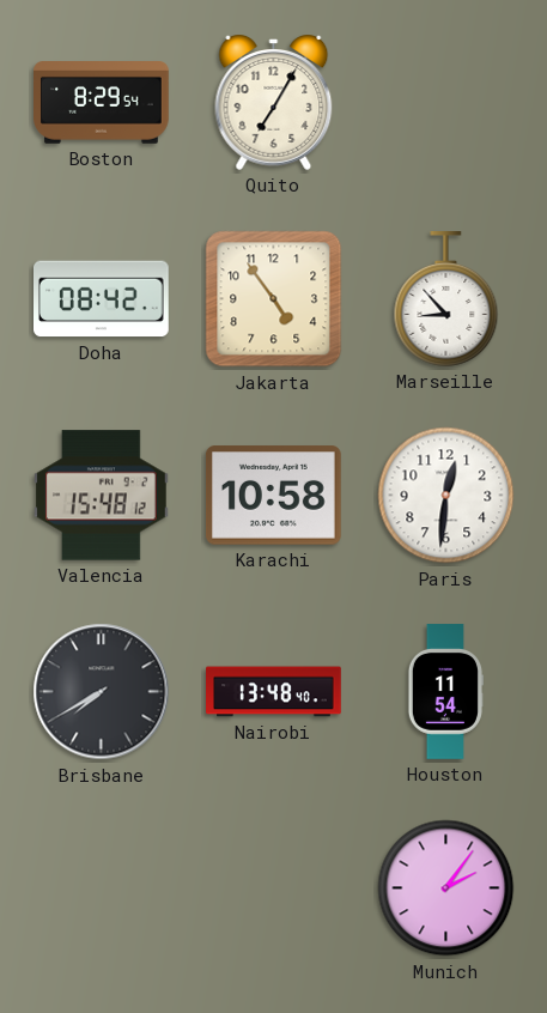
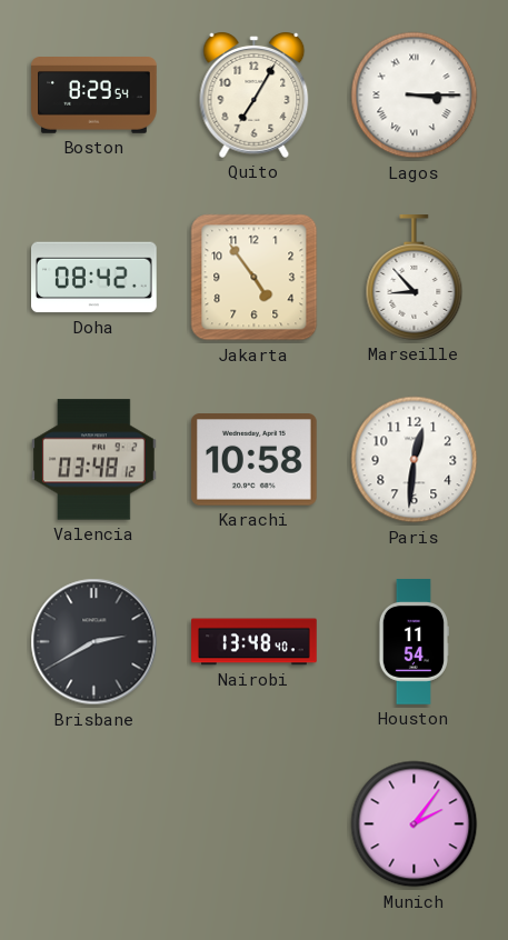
Lagos: none -> 3:15
Valencia: 15:48 -> 03:48
Brisbane: 7:40 -> 2:40
